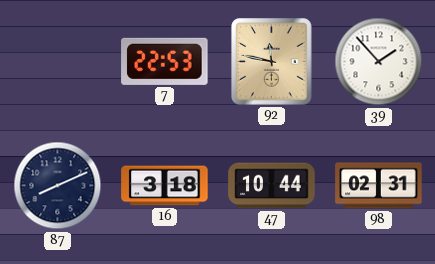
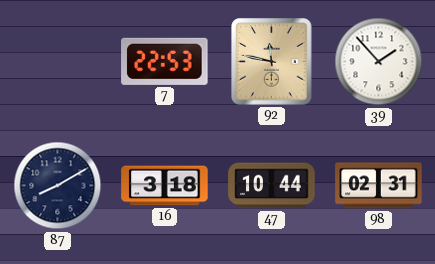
87: 8:11 -> 8:10
